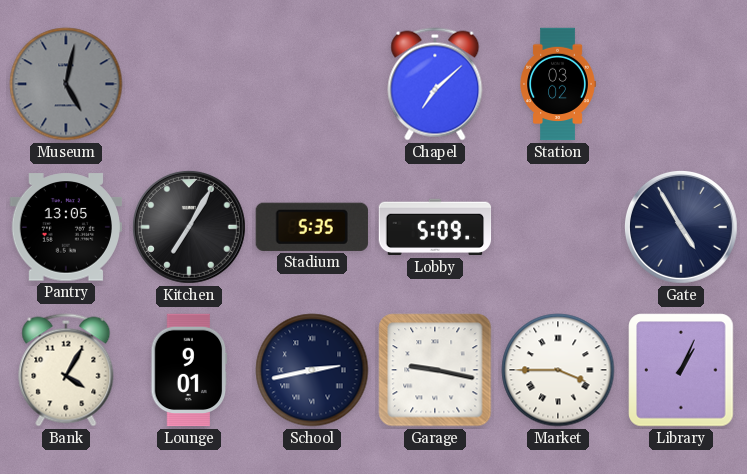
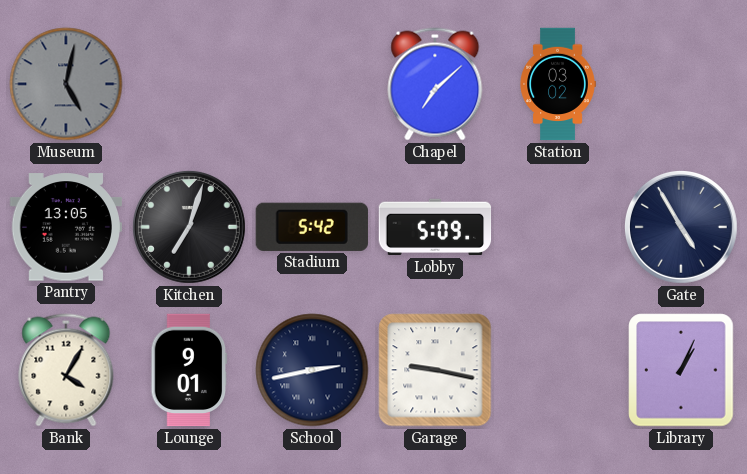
Kitchen: 7:05 -> 7:03
Stadium: 5:35 -> 5:42
Market: 3:45 -> none
